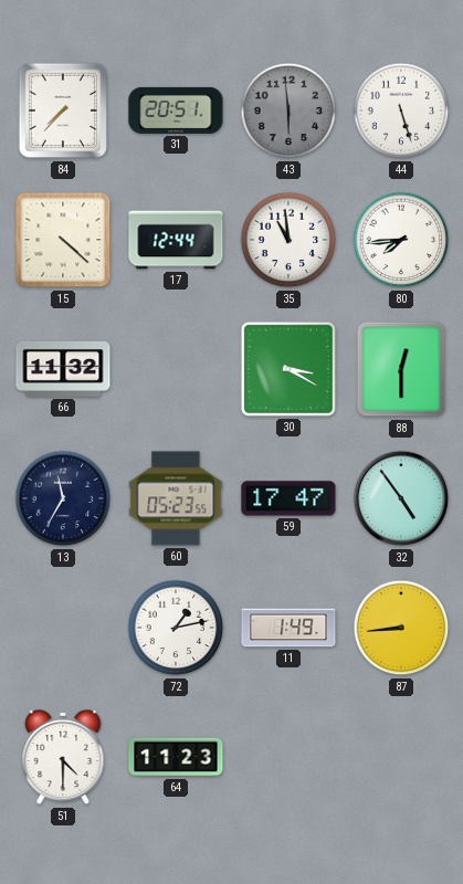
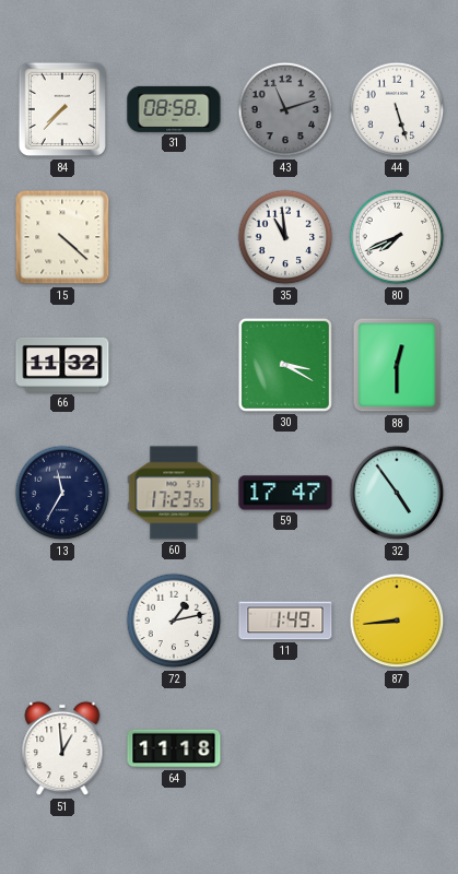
31: 20:51 -> 08:58
43: 5:59 -> 11:12
17: 12:44 -> none
80: 7:44 -> 7:41
60: 05:23 -> 17:23
51: 4:30 -> 12:59
64: 11:23 -> 11:18
